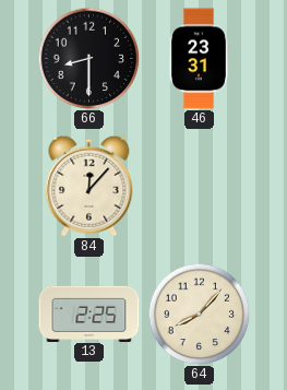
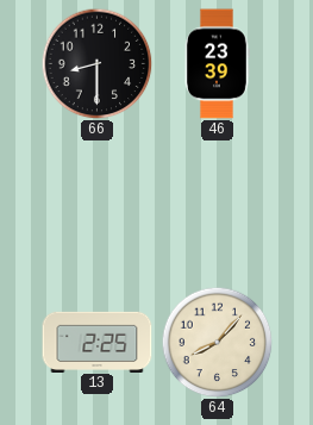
46: 23:31 -> 23:39
84: 12:07 -> none
